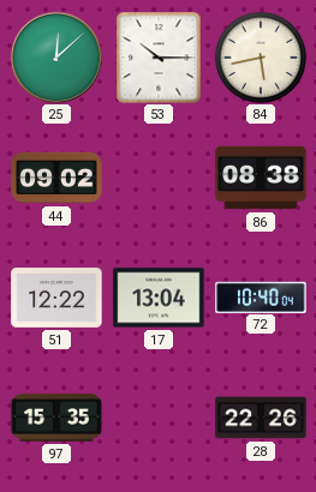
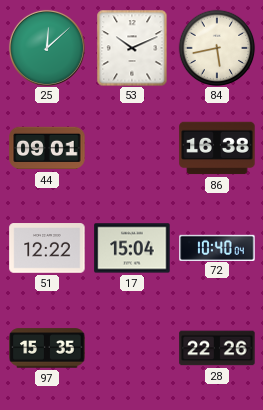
53: 10:15 -> 10:11
44: 09:02 -> 09:01
86: 08:38 -> 16:38
17: 13:04 -> 15:04
